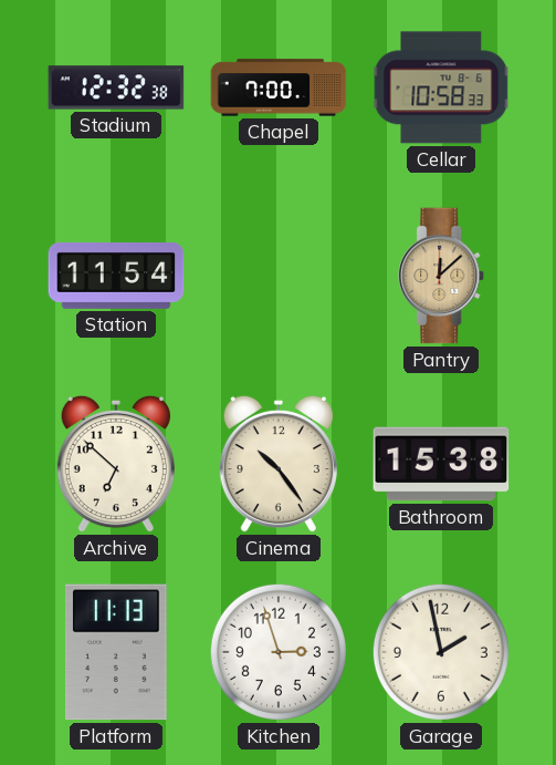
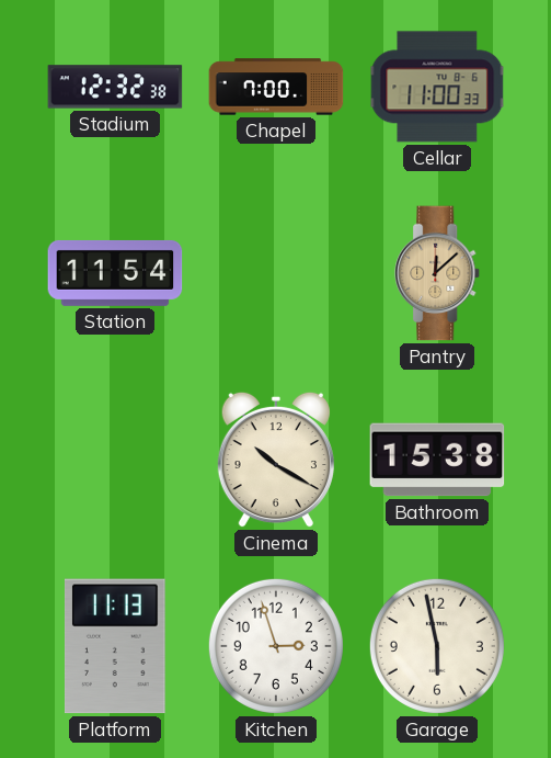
Cellar: 10:58 -> 11:00
Archive: 6:52 -> none
Cinema: 10:24 -> 10:20
Garage: 1:58 -> 5:58
